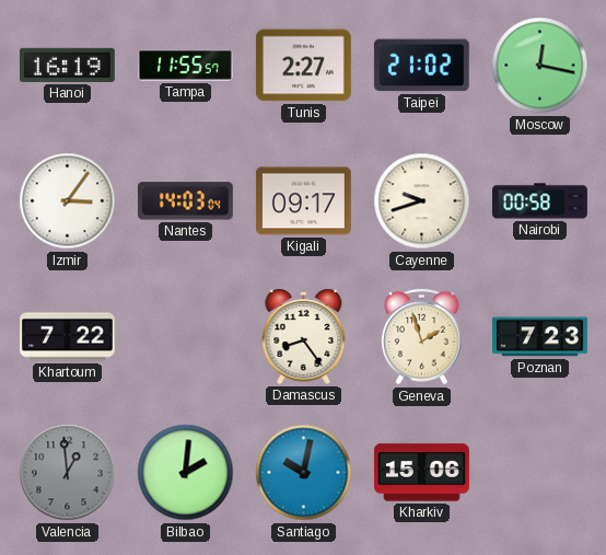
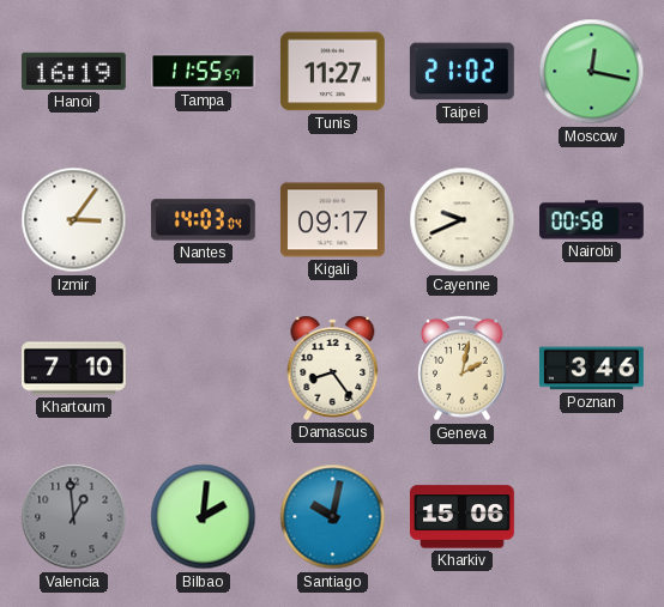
Tunis: 2:27 -> 11:27
Cayenne: 9:42 -> 9:41
Khartoum: 7:22 -> 7:10
Geneva: 1:57 -> 2:02
Poznan: 7:23 -> 3:46
